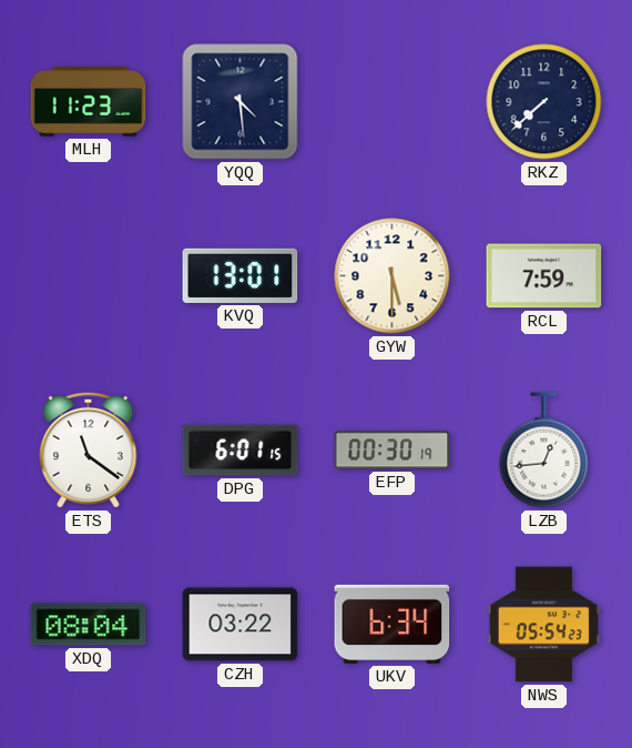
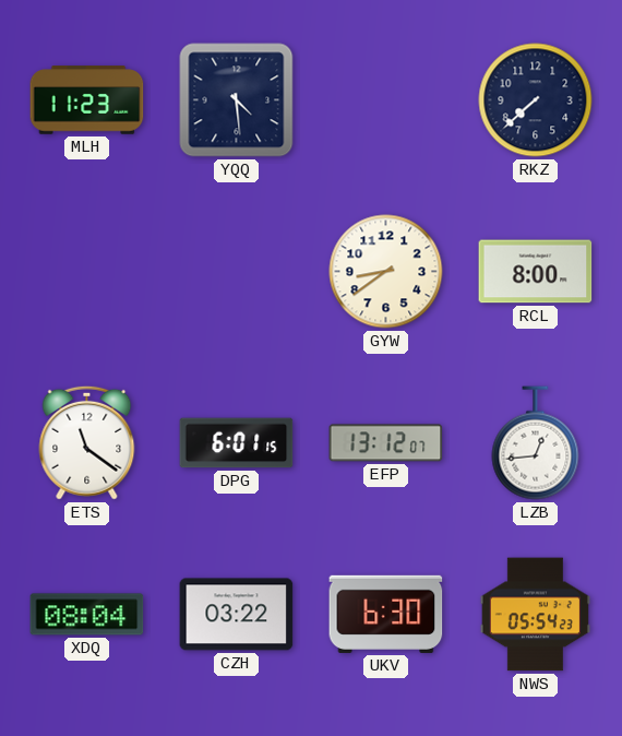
KVQ: 13:01 -> none
GYW: 5:30 -> 8:39
RCL: 7:59 -> 8:00
EFP: 00:30 -> 13:12
UKV: 6:34 -> 6:30
